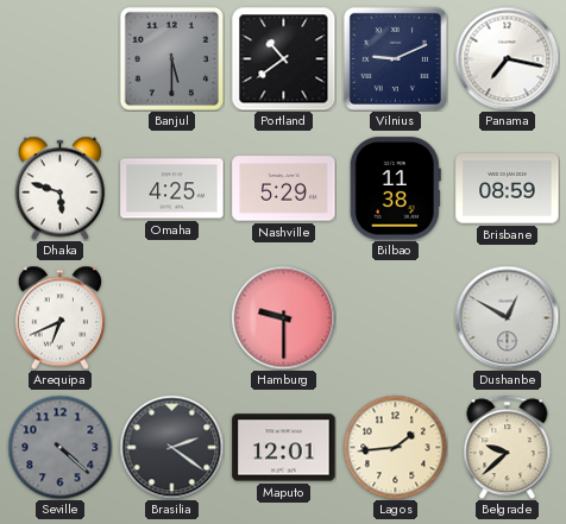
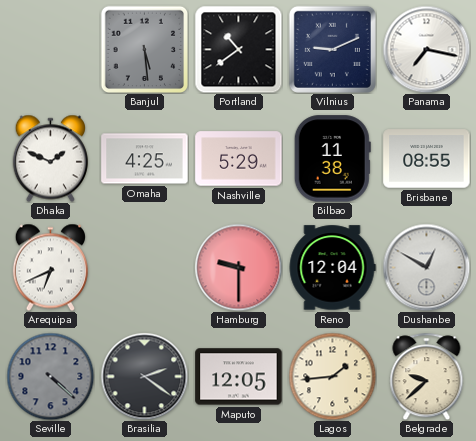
Banjul: 5:30 -> 5:29
Dhaka: 5:48 -> 1:49
Brisbane: 08:59 -> 08:55
Reno: none -> 12:04
Maputo: 12:01 -> 12:05
